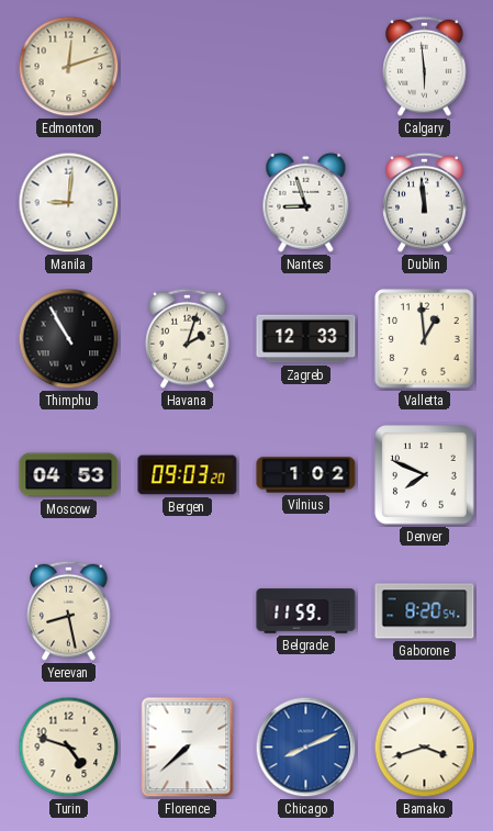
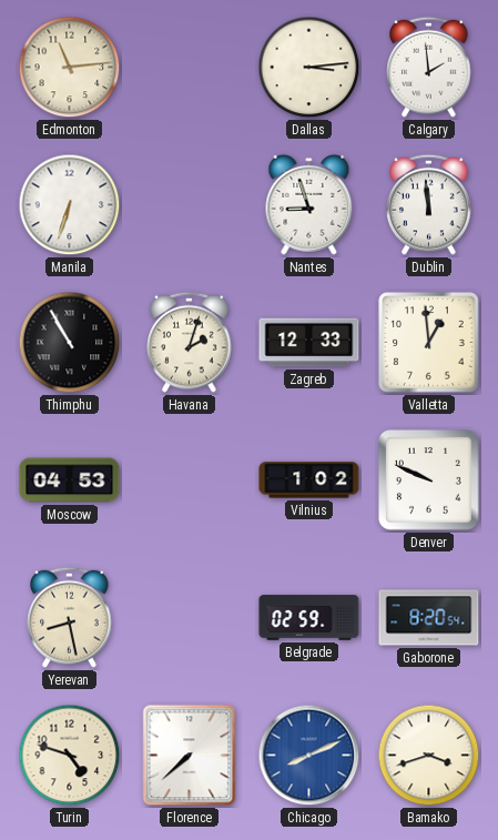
Edmonton: 12:12 -> 11:14
Dallas: none -> 3:14
Calgary: 5:59 -> 1:59
Manila: 9:01 -> 6:33
Bergen: 09:03 -> none
Denver: 7:49 -> 9:49
Belgrade: 11:59 -> 02:59
